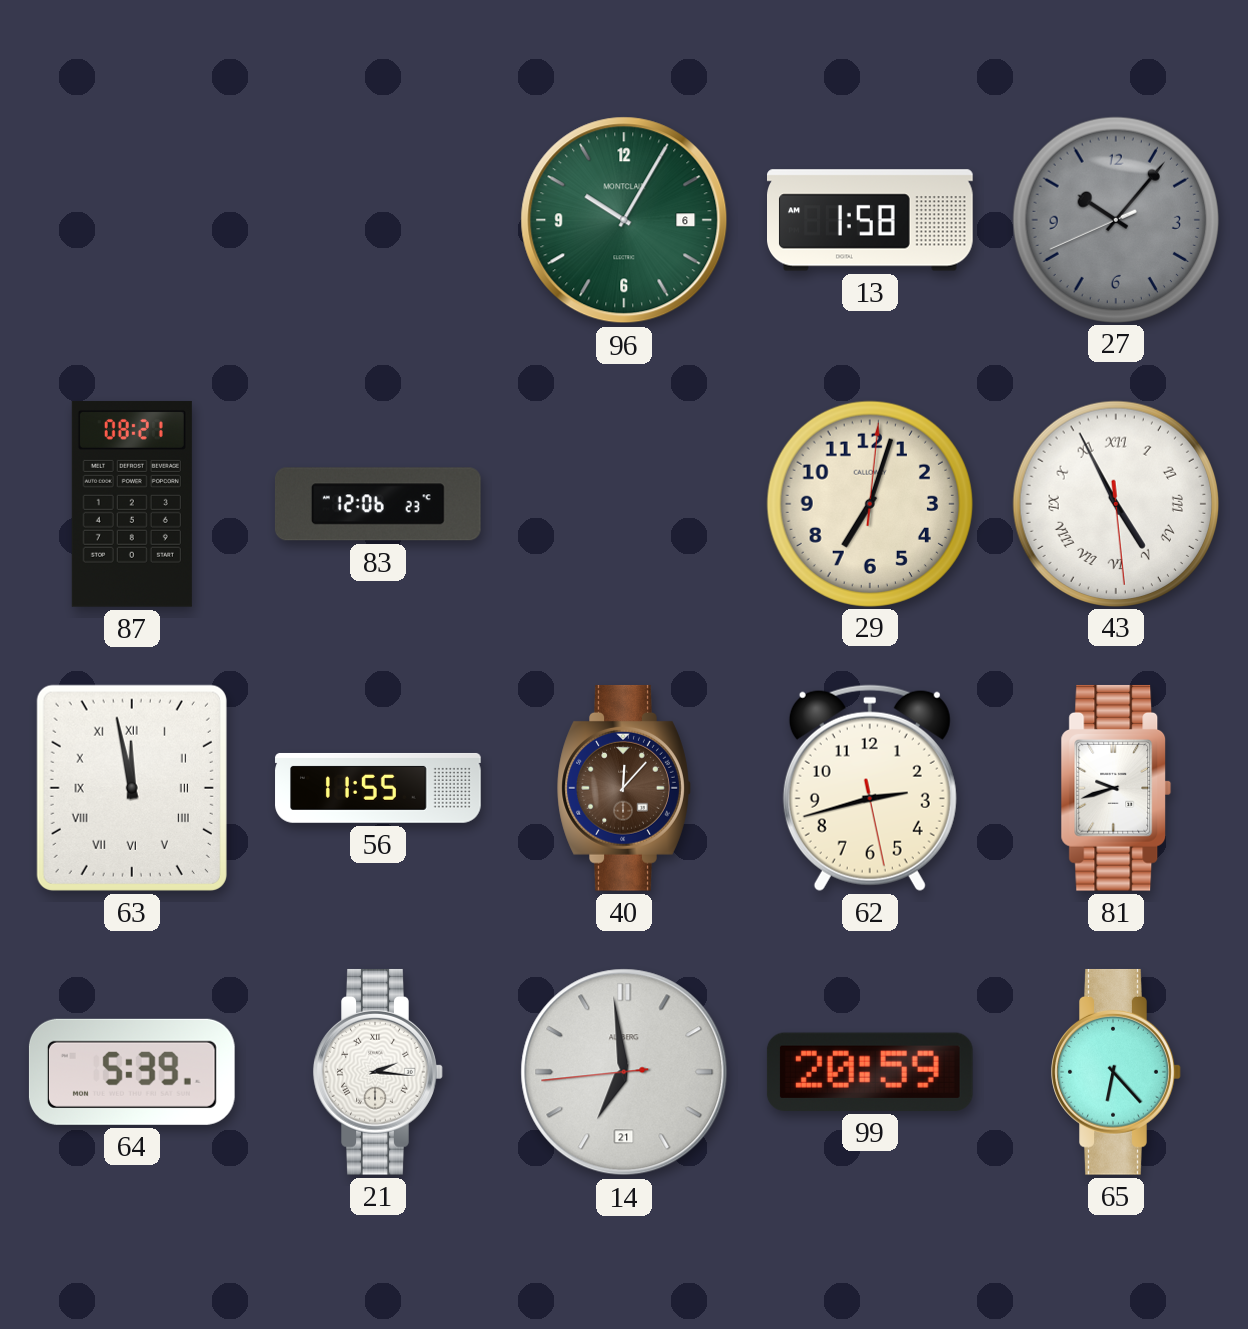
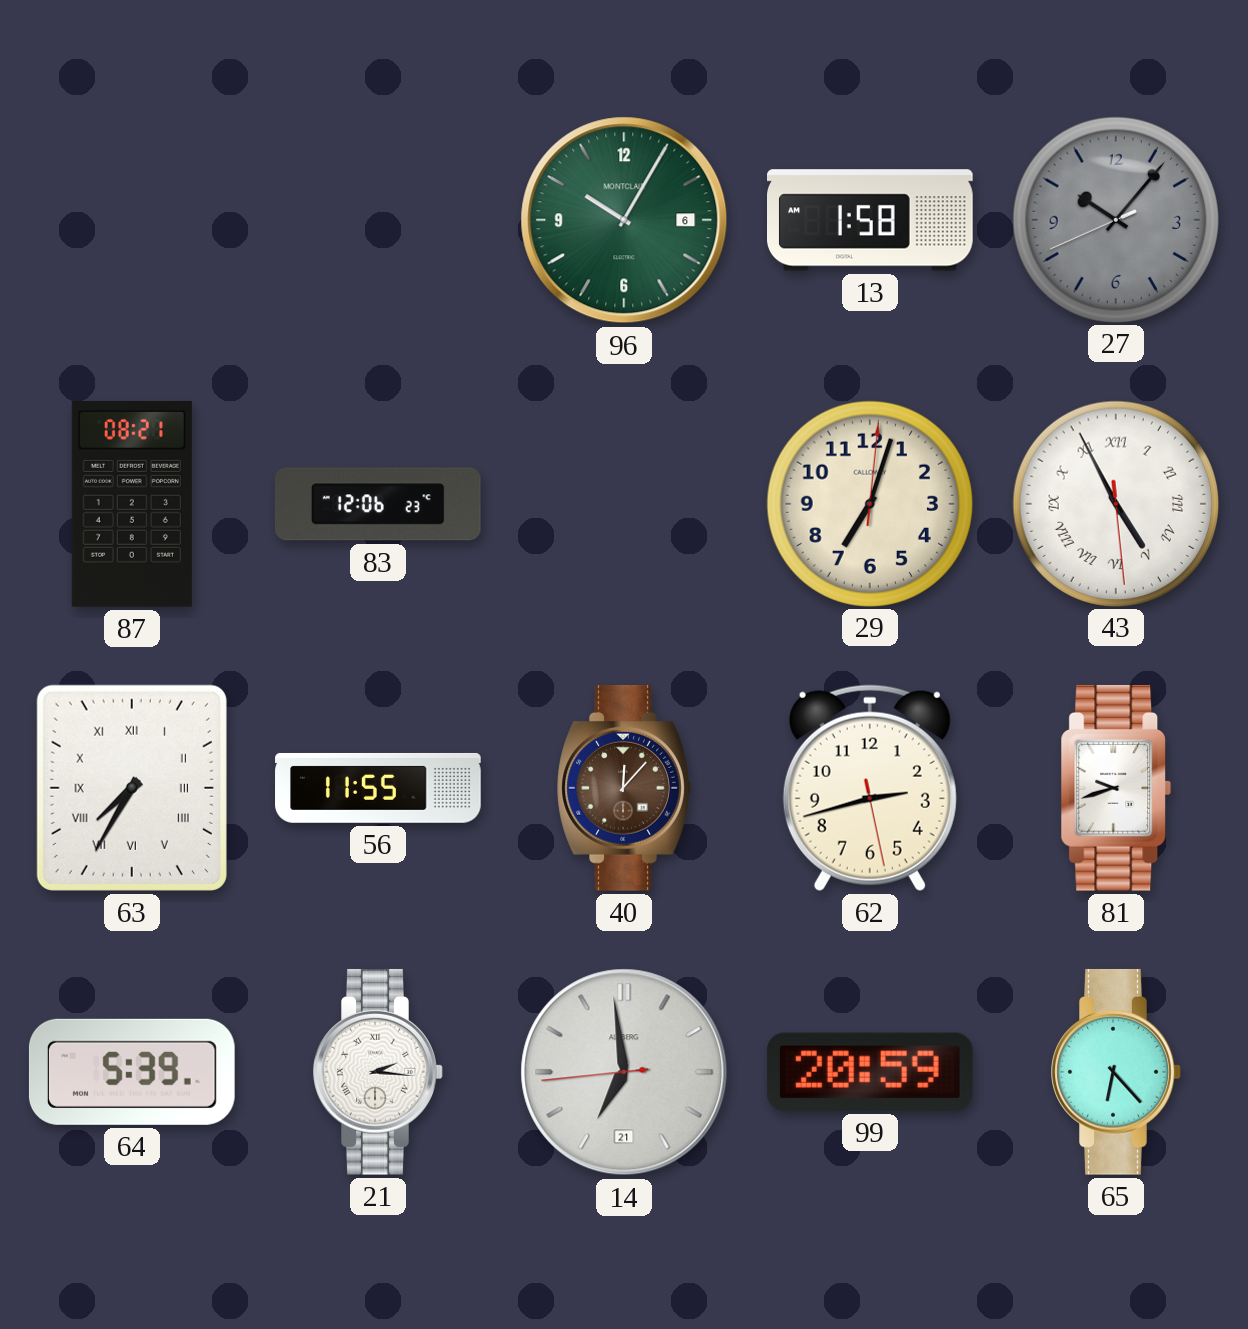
63: 11:58 -> 7:35
